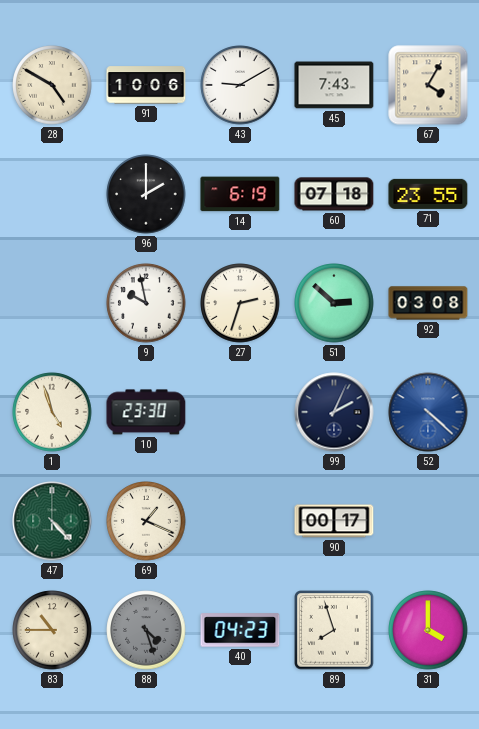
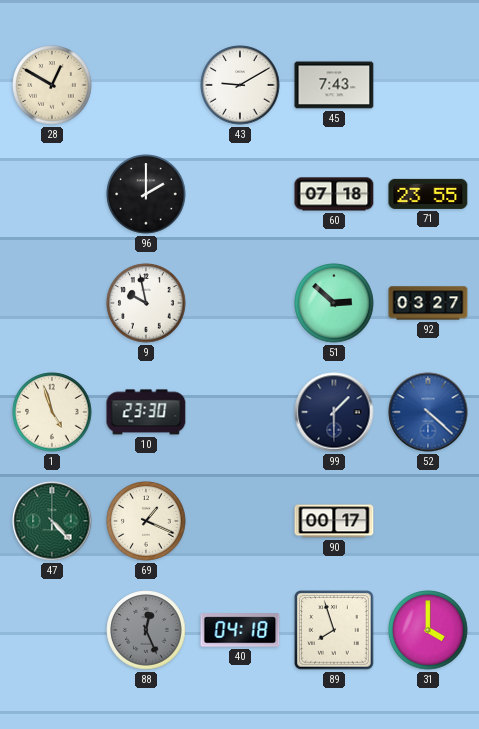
28: 4:50 -> 12:50
91: 10:06 -> none
67: 4:05 -> none
14: 6:19 -> none
27: 2:33 -> none
92: 03:08 -> 03:27
99: 2:04 -> 1:30
83: 10:45 -> none
88: 4:27 -> 12:26
40: 04:23 -> 04:18
